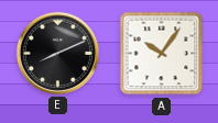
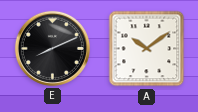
A: 10:06 -> 10:09
